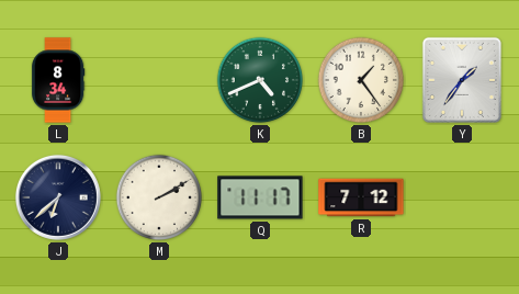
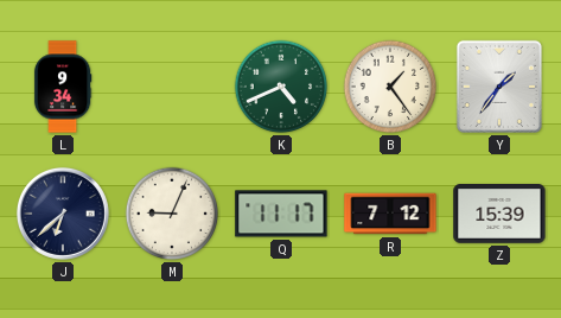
L: 8:34 -> 9:34
M: 2:10 -> 9:04
Z: none -> 15:39
